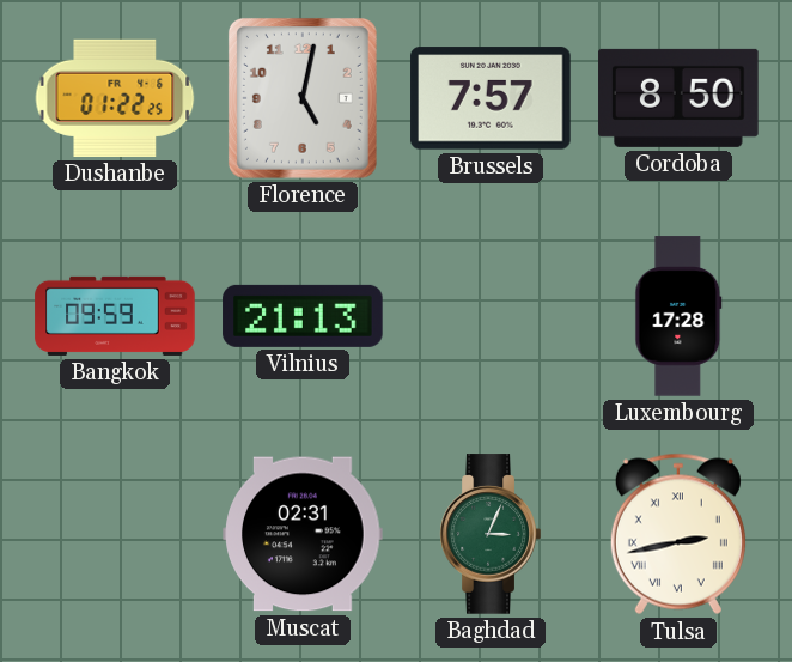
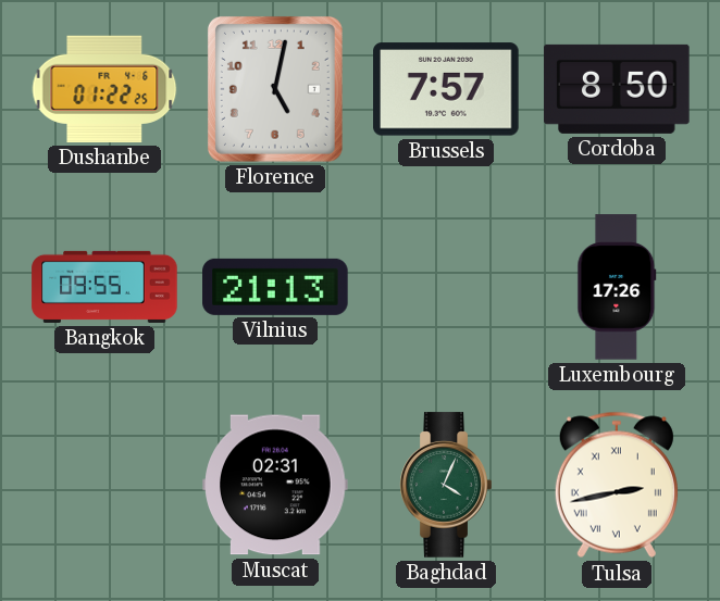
Bangkok: 09:59 -> 09:55
Luxembourg: 17:28 -> 17:26
Baghdad: 3:04 -> 4:04
